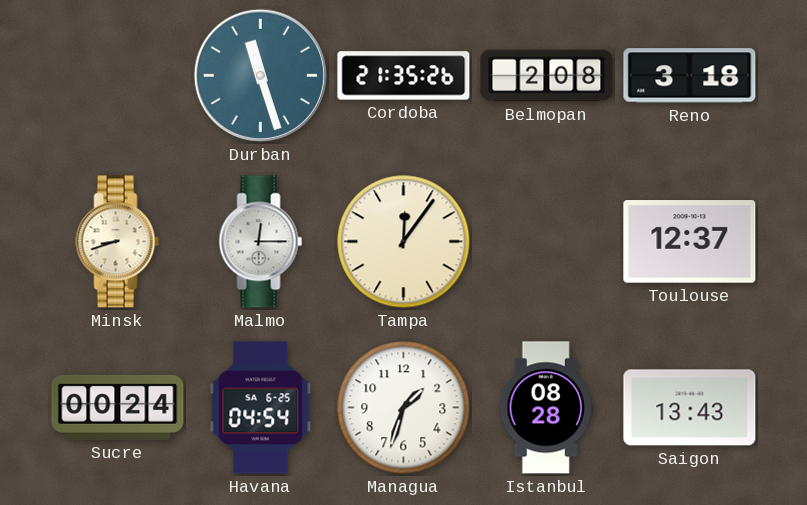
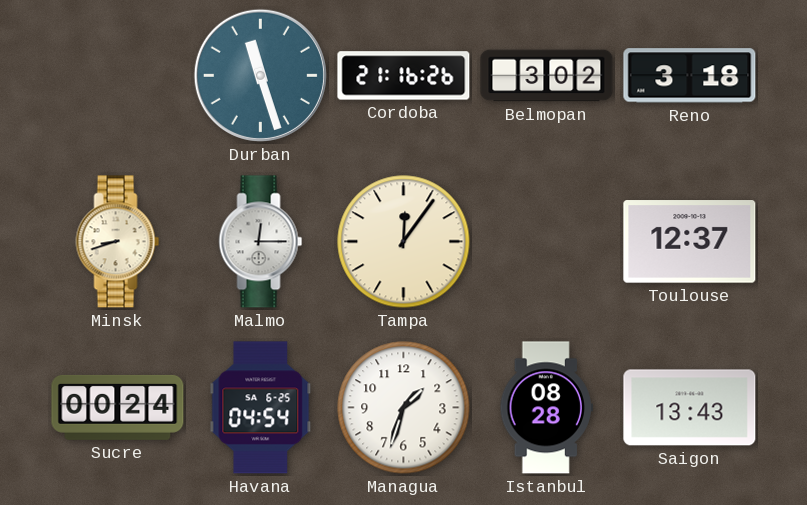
Cordoba: 21:35 -> 21:16
Belmopan: 2:08 -> 3:02
